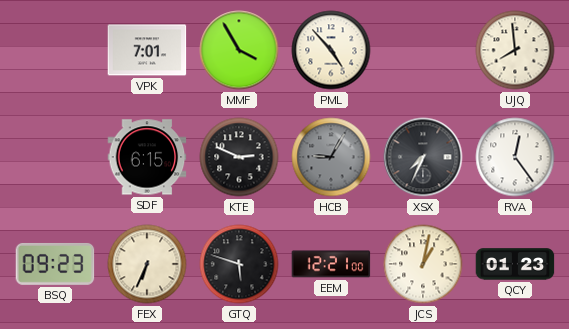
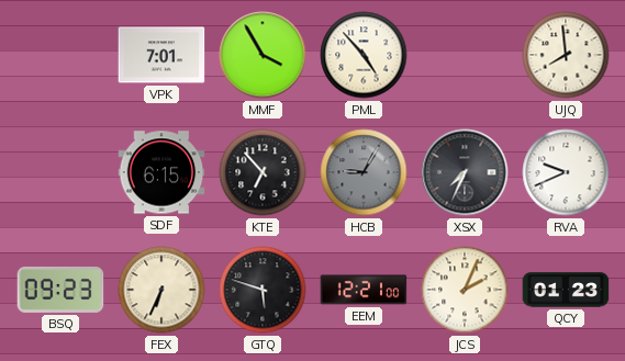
KTE: 2:49 -> 6:53
RVA: 12:24 -> 9:41
JCS: 1:02 -> 2:04
